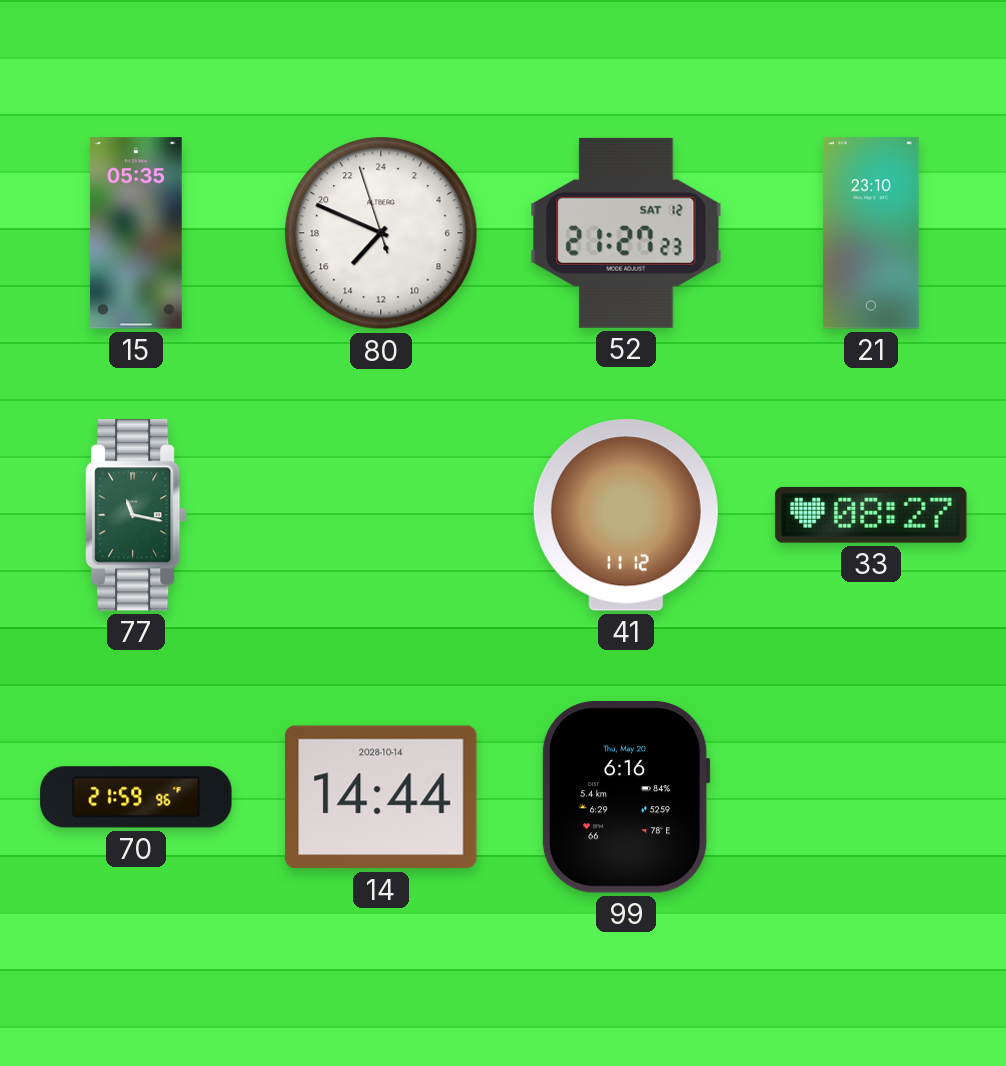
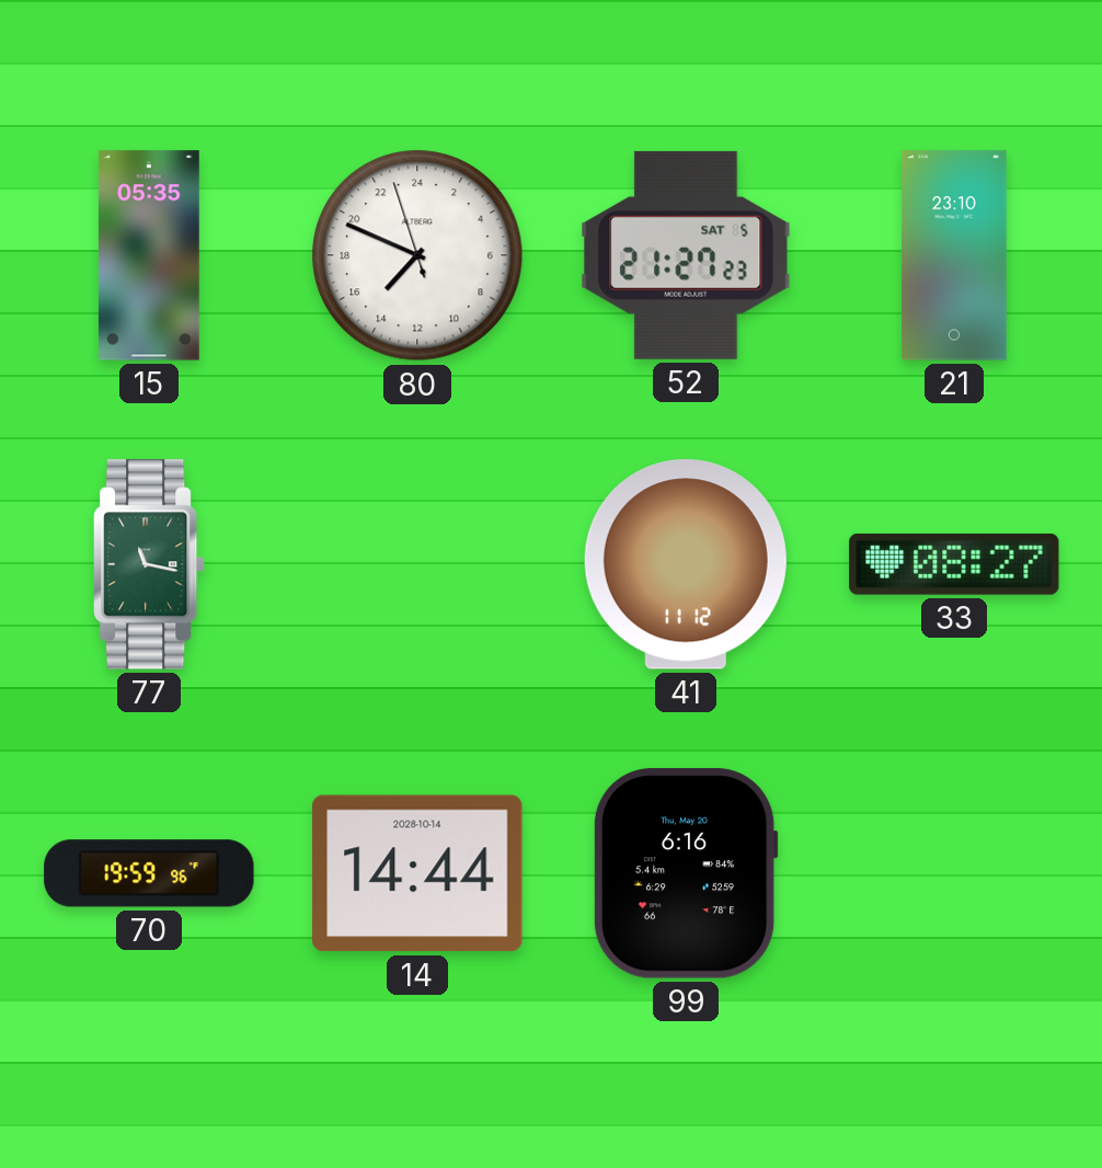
52 date: SAT 12 -> SAT 5
70: 21:59 -> 19:59
